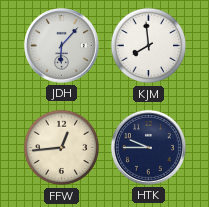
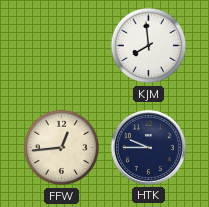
JDH: 6:07 -> none
